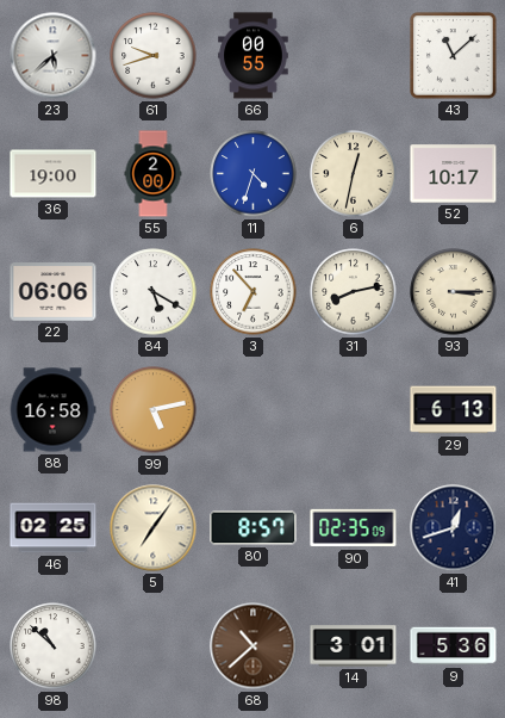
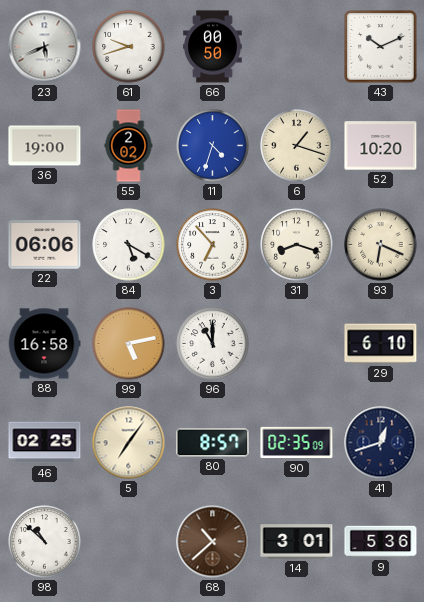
23: 5:38 -> 5:41
66: 00:55 -> 00:50
43: 11:08 -> 10:11
55: 2:00 -> 2:02
6: 12:32 -> 1:18
52: 10:17 -> 10:20
31: 8:13 -> 8:18
93: 3:15 -> 6:19
96: none -> 11:00
29: 6:13 -> 6:10
